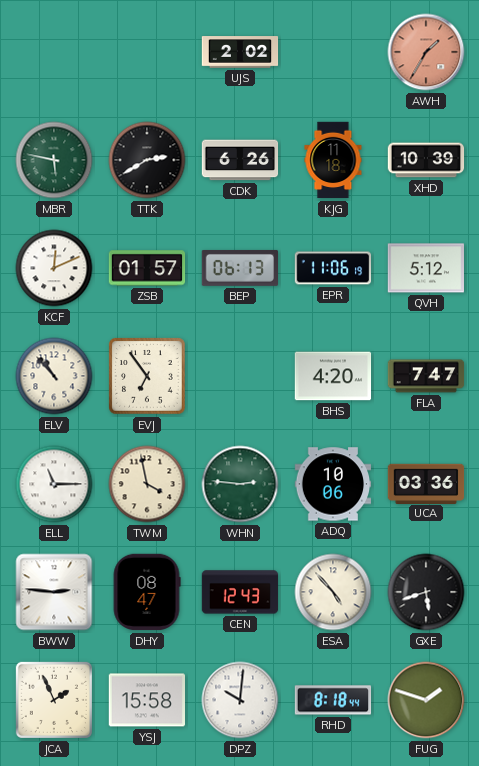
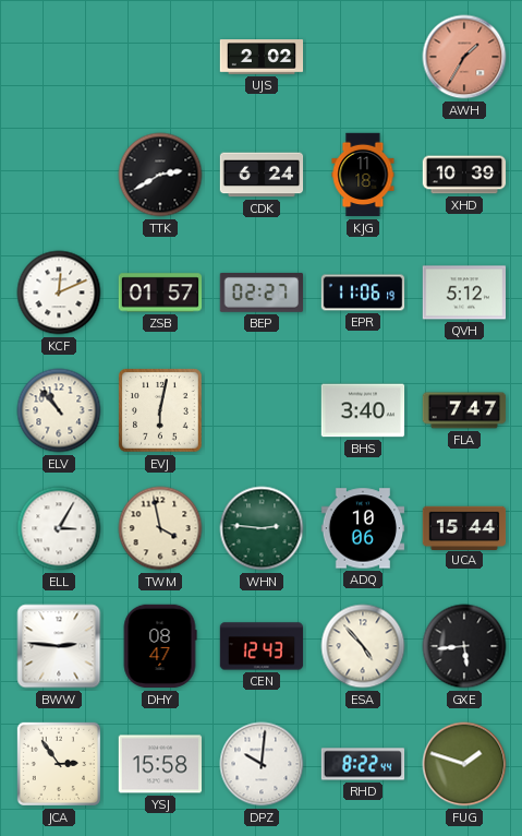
MBR: 5:47 -> none
CDK: 6:26 -> 6:24
BEP: 06:13 -> 02:27
EVJ: 6:54 -> 6:02
BHS: 4:20 -> 3:40
ELL: 11:15 -> 3:05
UCA: 03:36 -> 15:44
GXE: 5:42 -> 5:44
JCA: 1:56 -> 2:54
RHD: 8:18 -> 8:22
